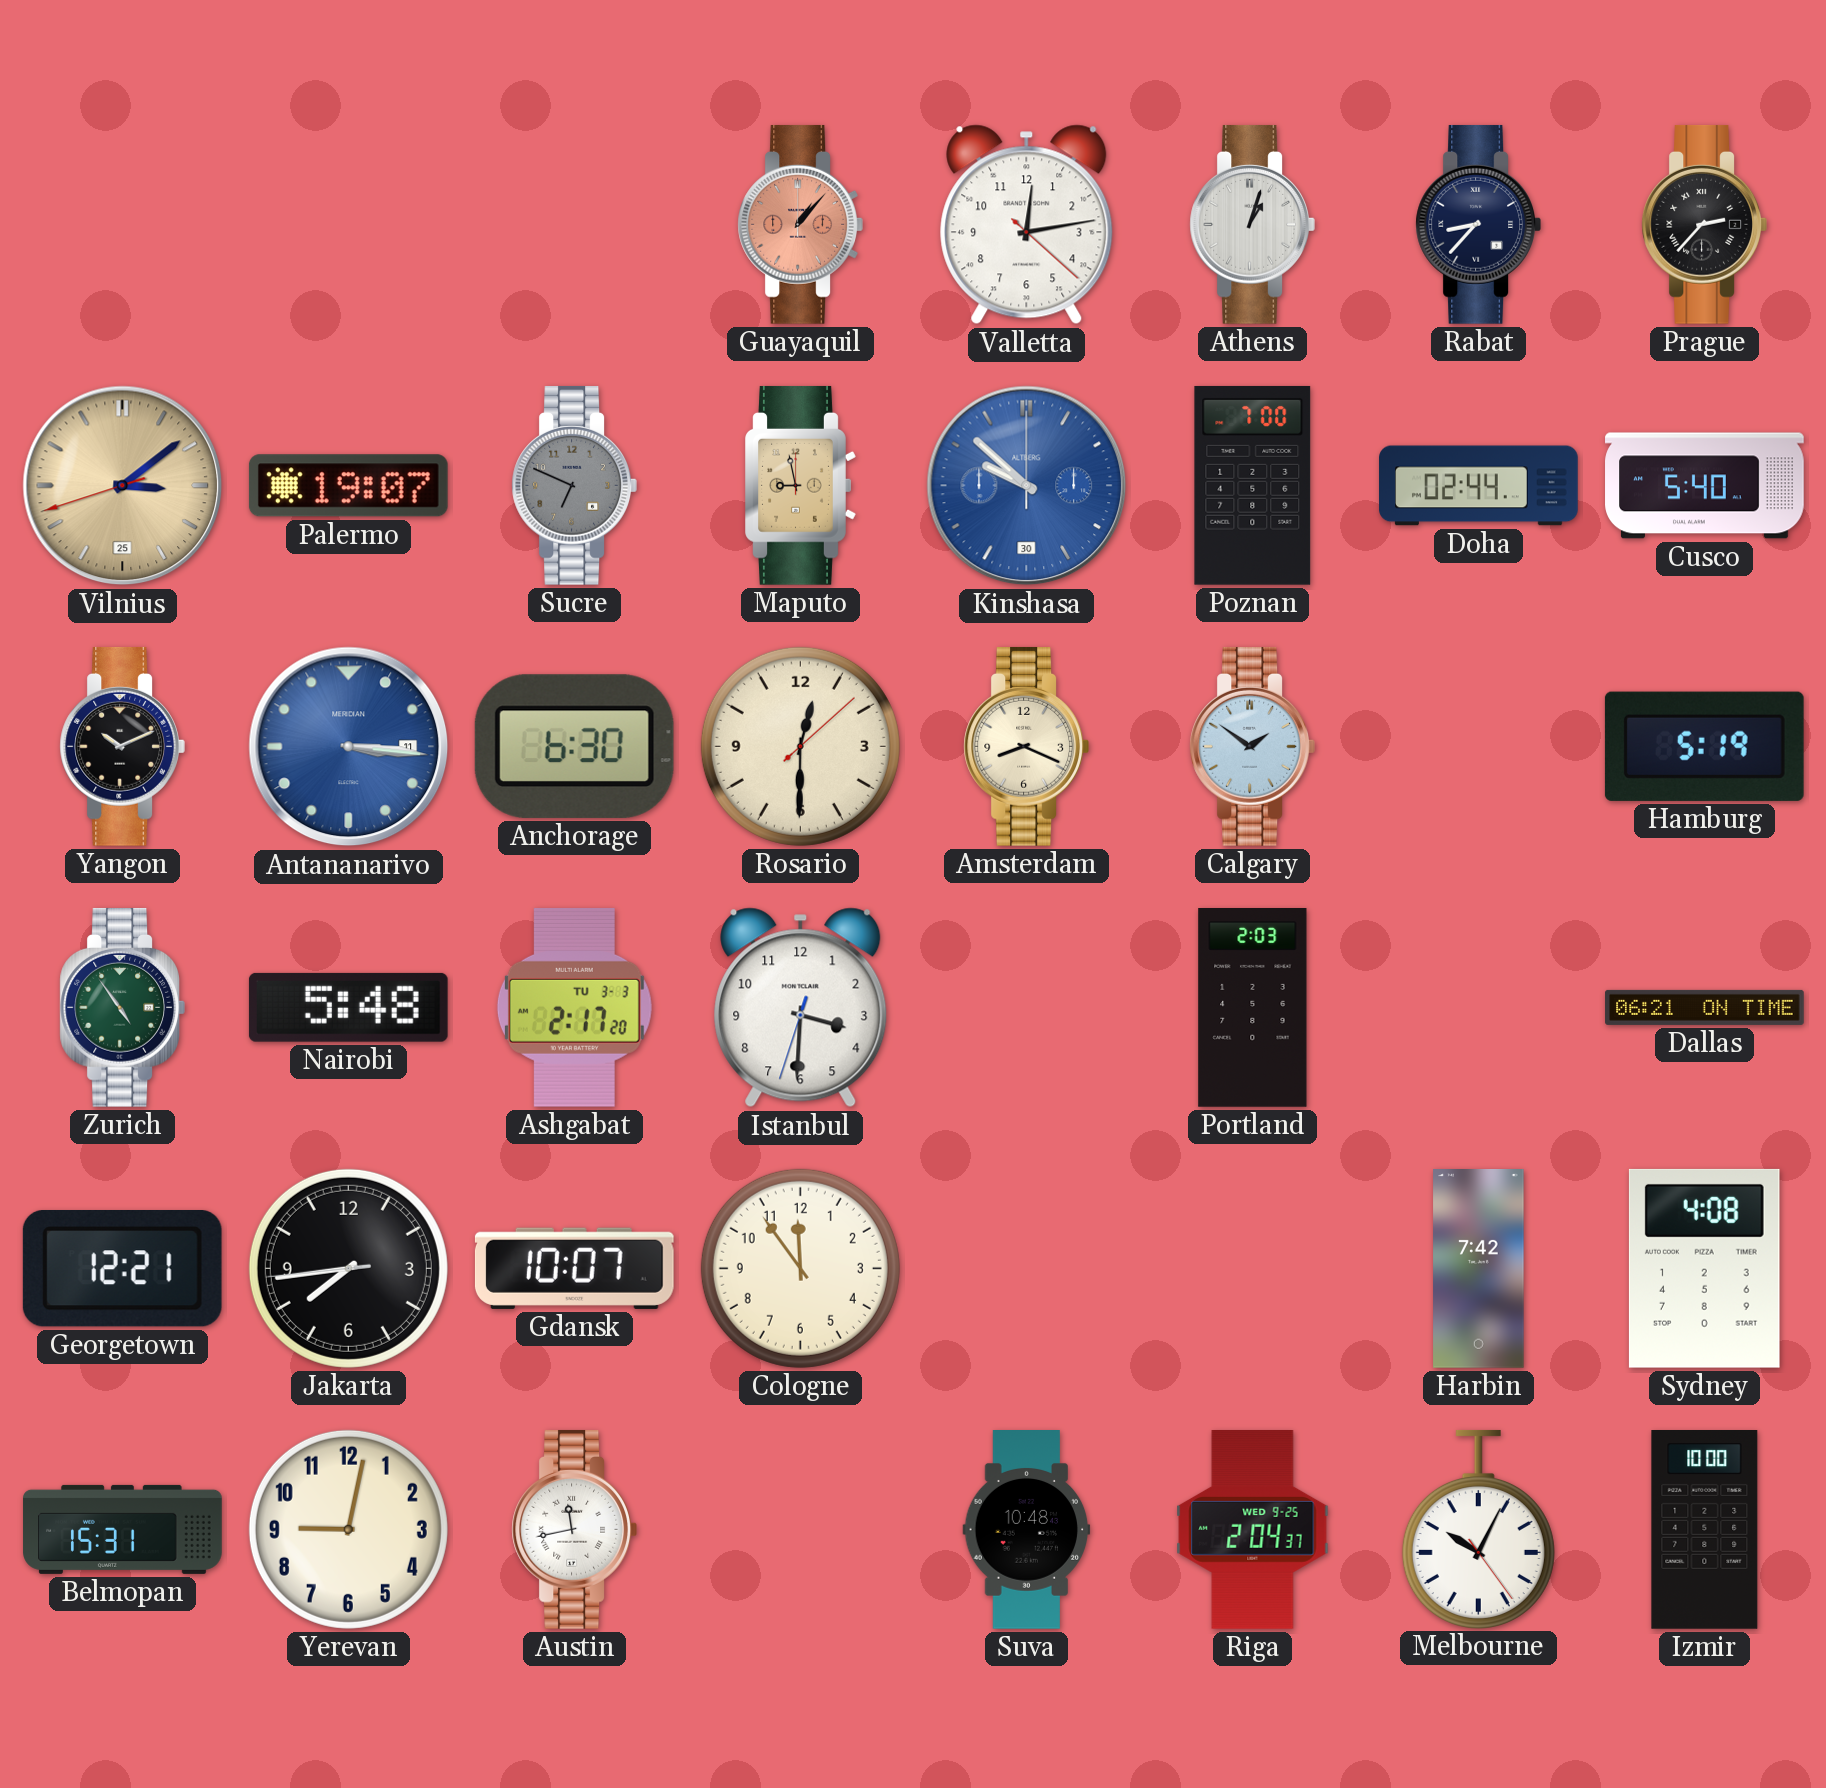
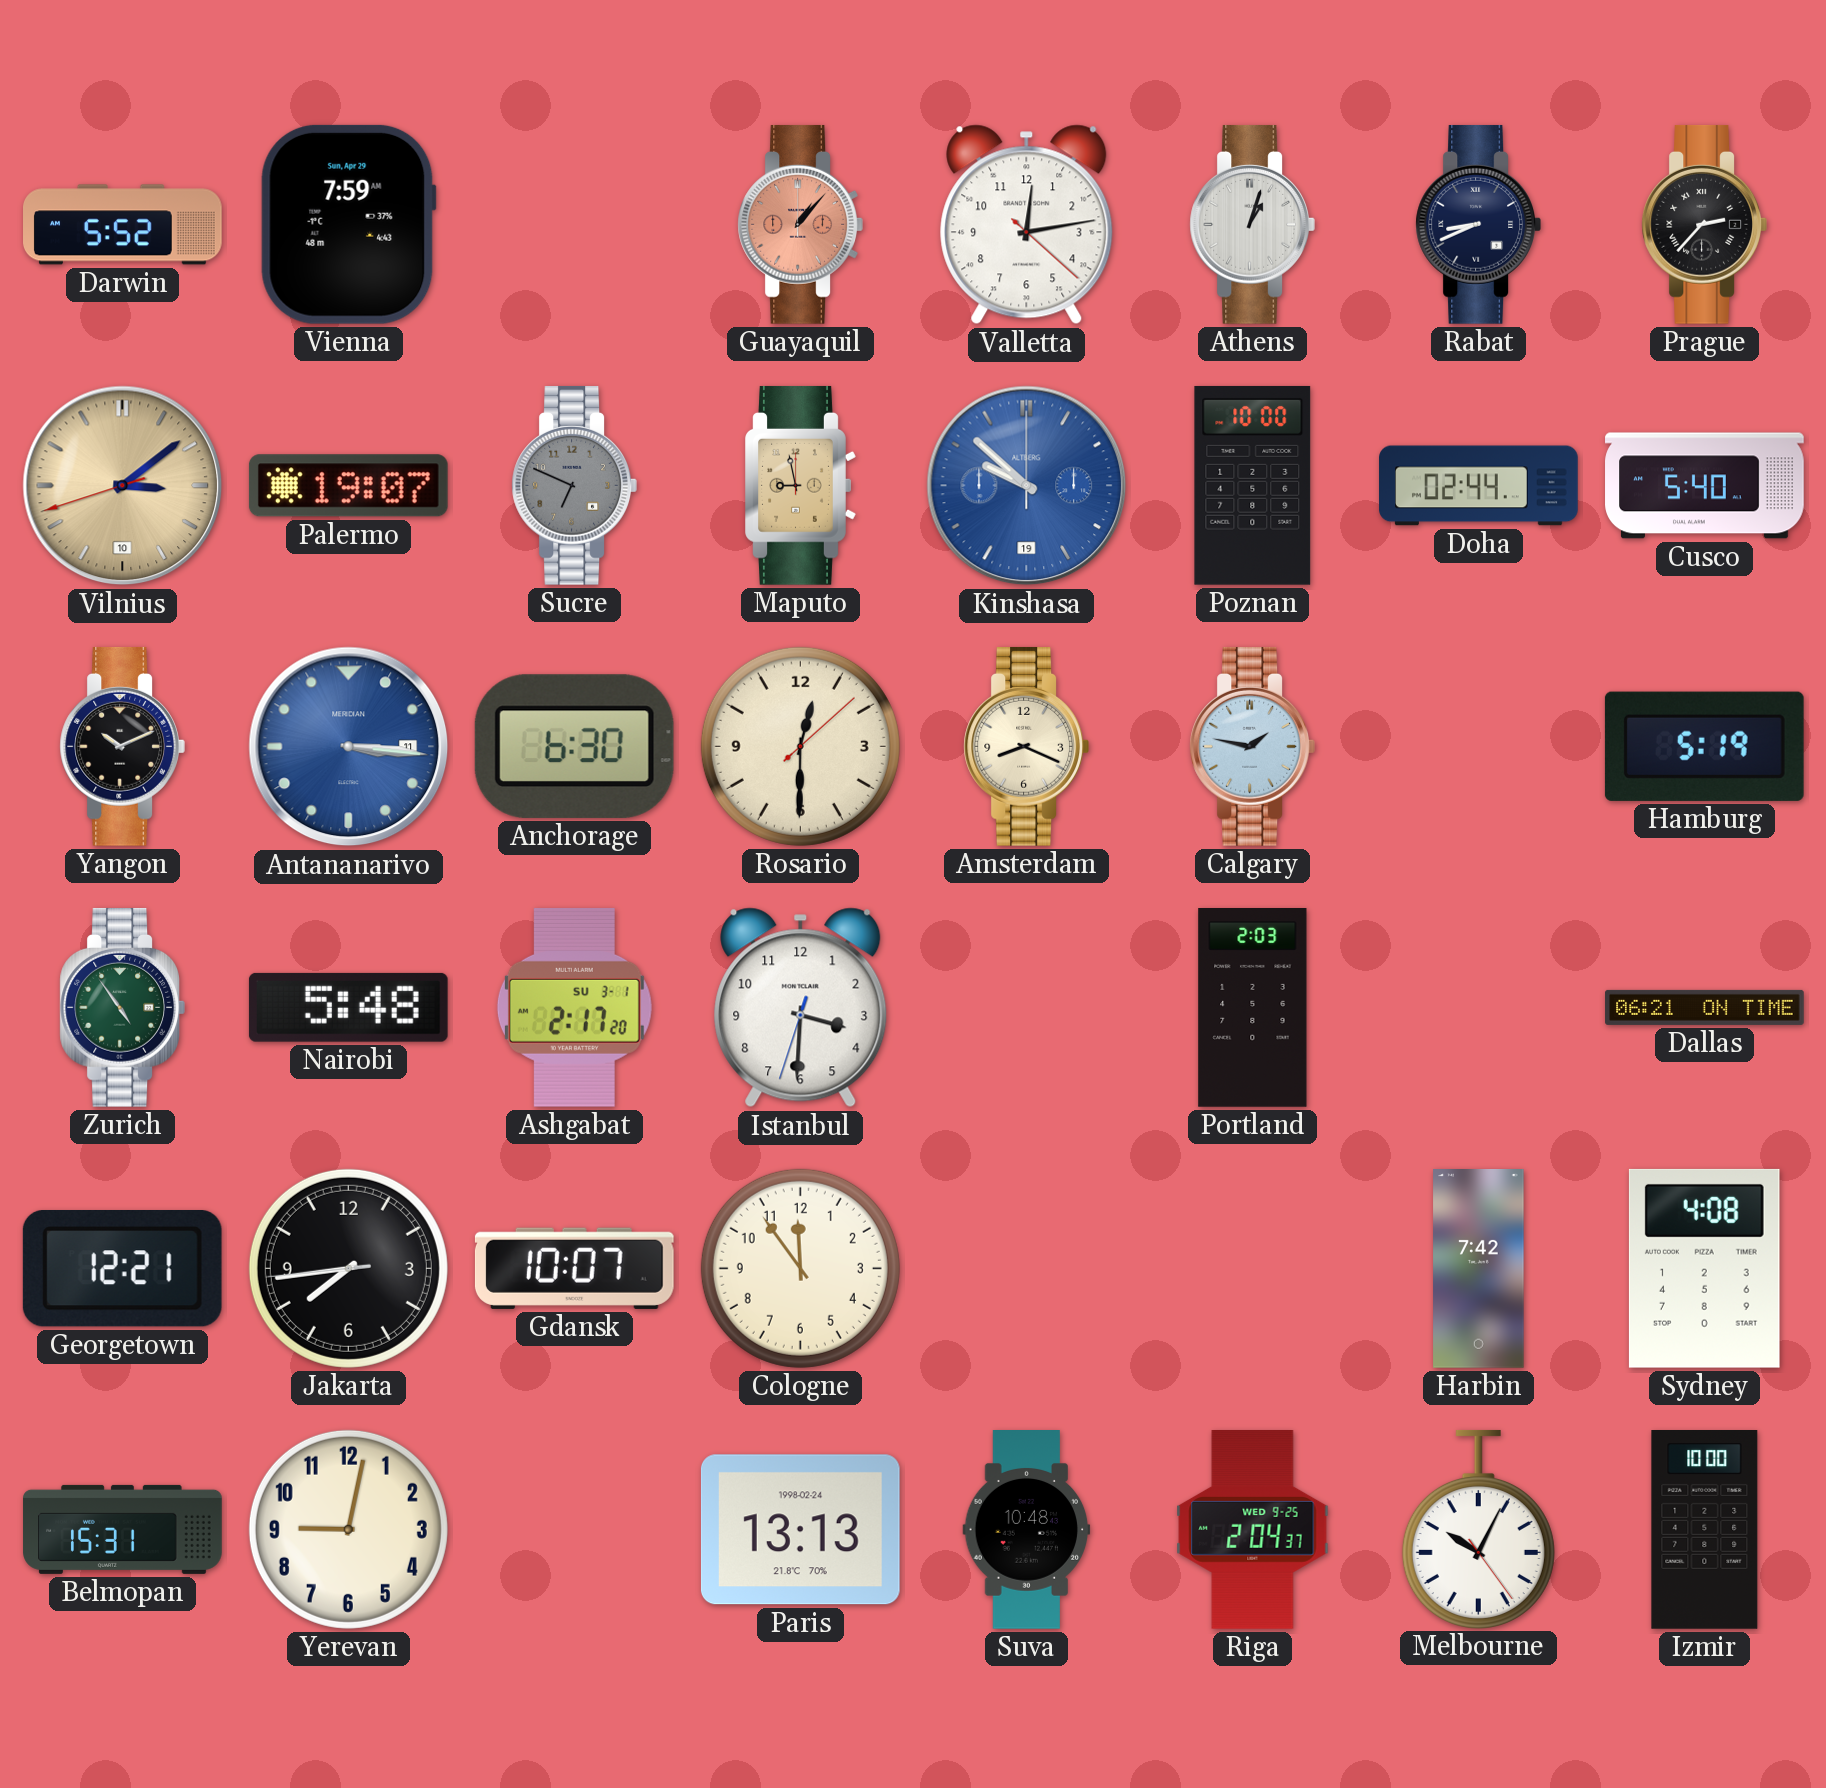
Darwin: none -> 5:52
Vienna: none -> 7:59
Rabat: 8:37 -> 8:41
Vilnius date: 25 -> 10
Kinshasa date: 30 -> 19
Poznan: 7:00 -> 10:00
Calgary: 1:51 -> 1:47
Ashgabat date: TU 3-3 -> SU 3-1
Austin: 11:43 -> none
Paris: none -> 13:13
